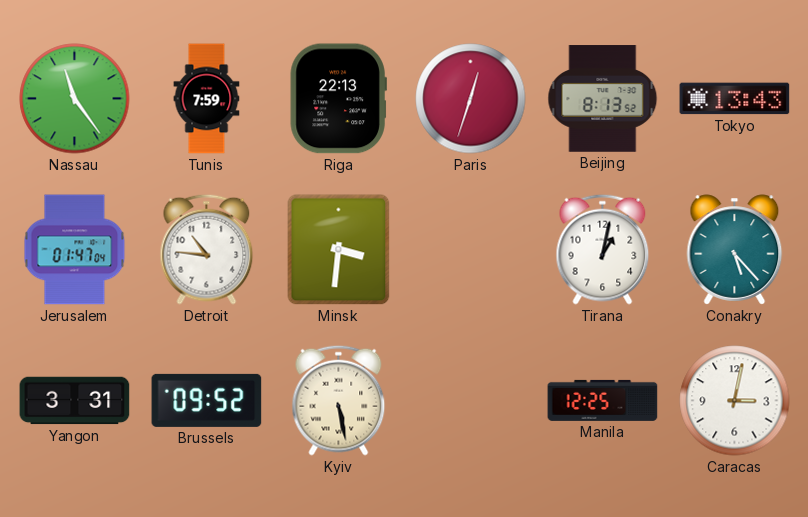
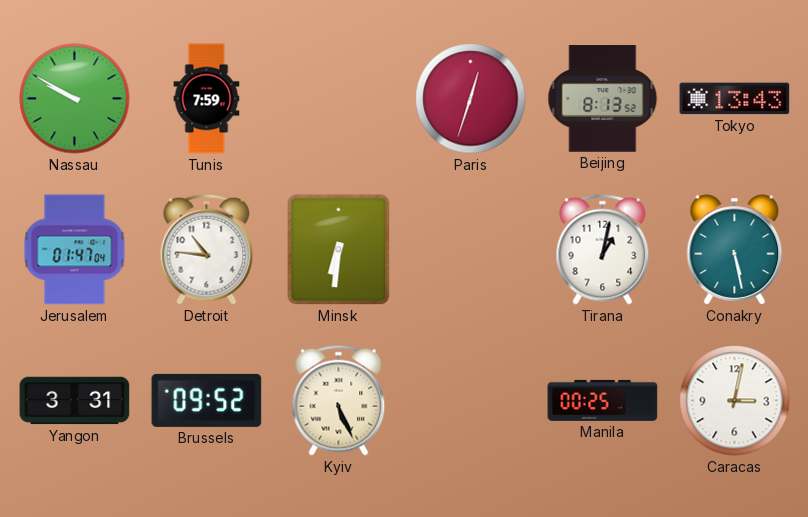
Nassau: 11:24 -> 9:50
Riga: 22:13 -> none
Minsk: 3:31 -> 6:31
Conakry: 5:23 -> 5:28
Kyiv: 5:28 -> 5:26
Manila: 12:25 -> 00:25
